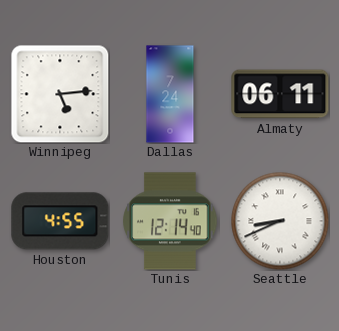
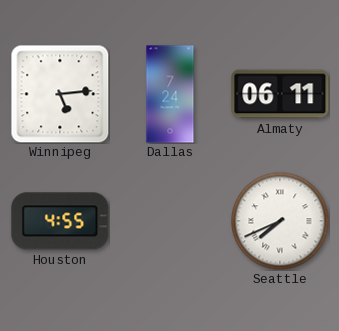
Tunis: 12:14 -> none
Seattle: 8:41 -> 7:41
